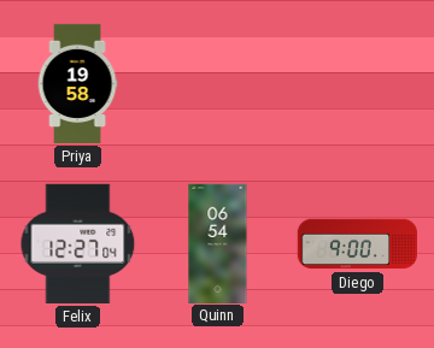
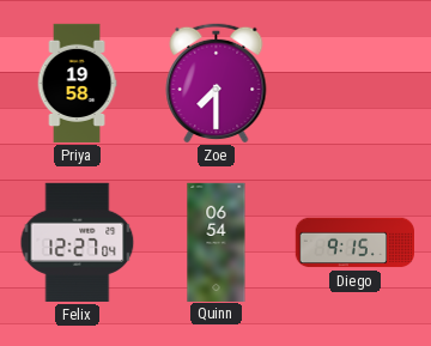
Zoe: none -> 7:30
Diego: 9:00 -> 9:15
